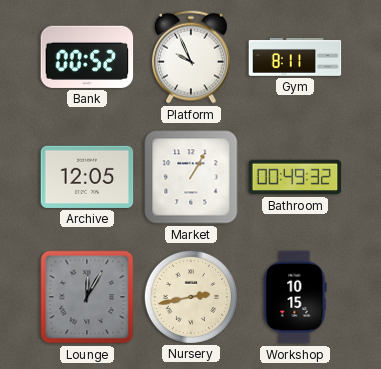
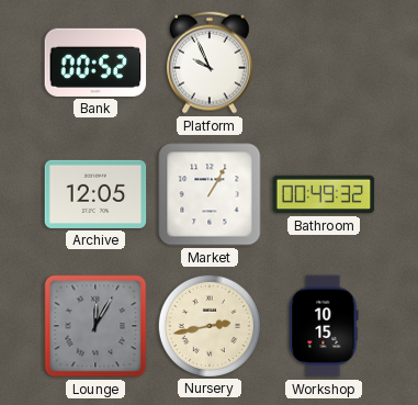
Gym: 8:11 -> none
